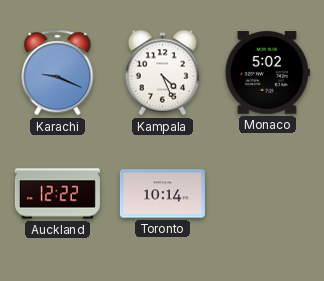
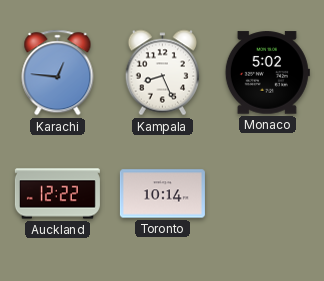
Karachi: 9:19 -> 12:46
Kampala: 4:26 -> 8:26
